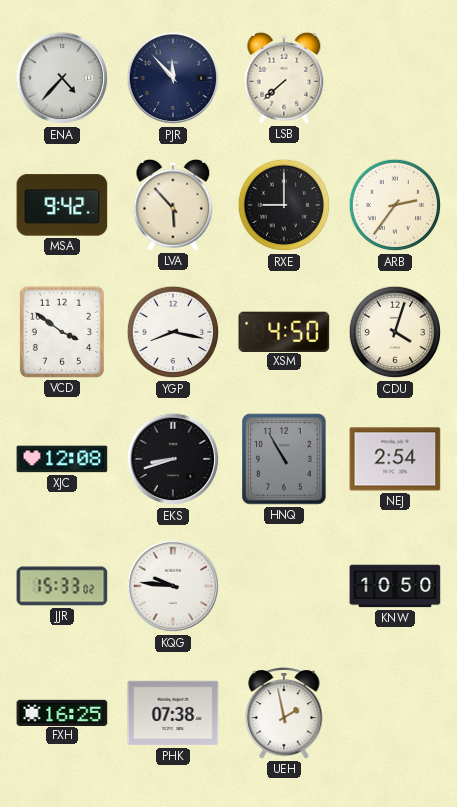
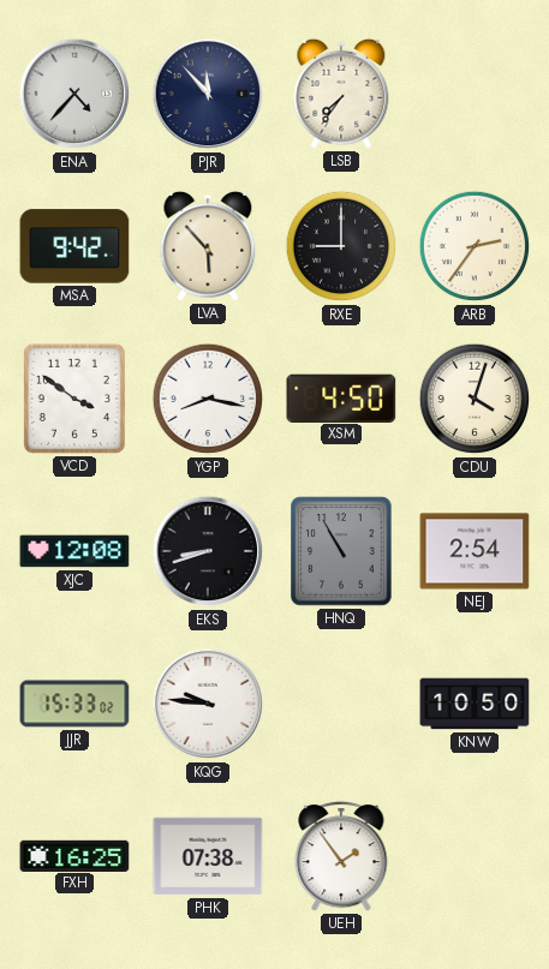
LSB: 7:38 -> 7:36
UEH: 1:58 -> 1:54
